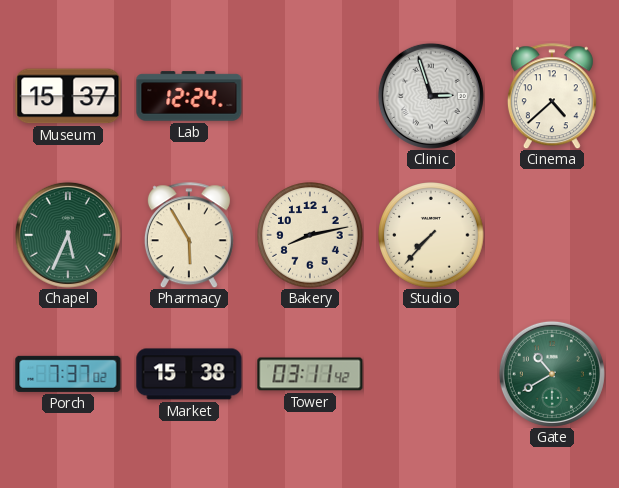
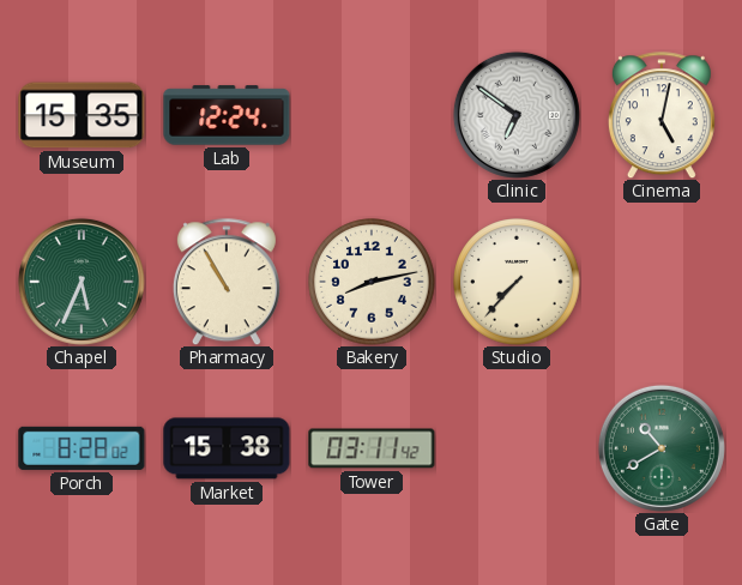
Museum: 15:37 -> 15:35
Clinic: 2:57 -> 6:51
Cinema: 4:38 -> 5:02
Pharmacy: 5:55 -> 10:55
Porch: 7:37 -> 8:28
